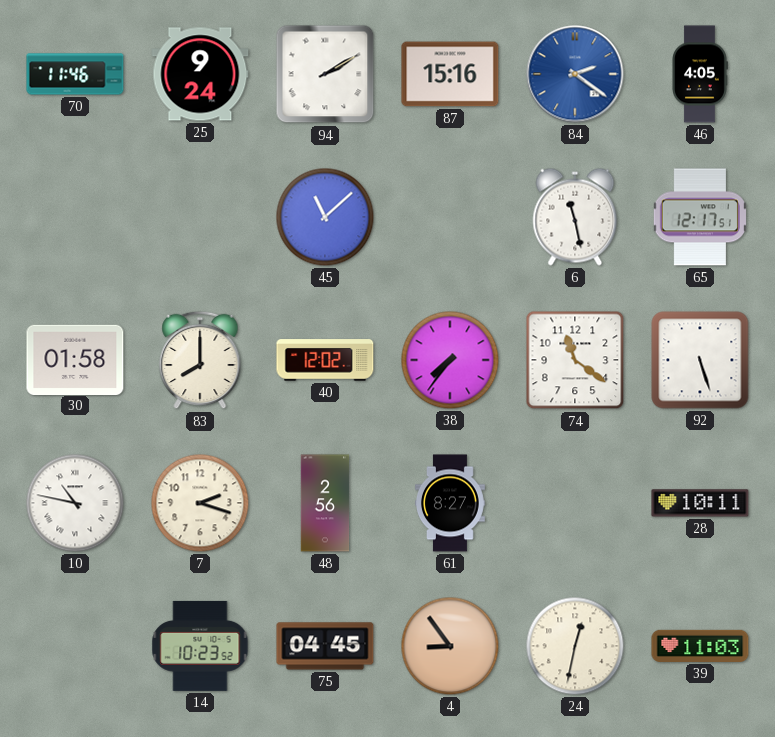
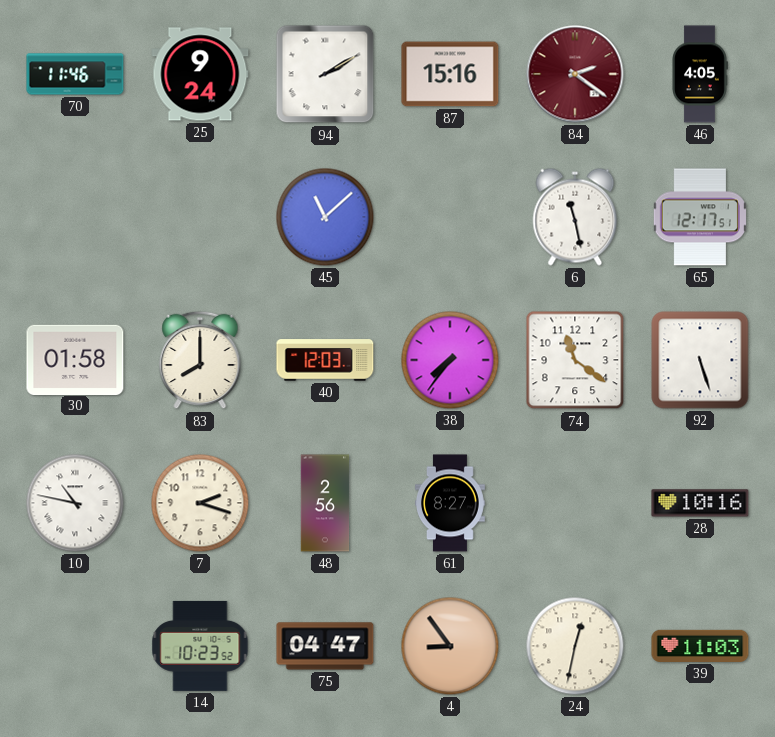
84 dial: blue -> burgundy
40: 12:02 -> 12:03
28: 10:11 -> 10:16
75: 04:45 -> 04:47
